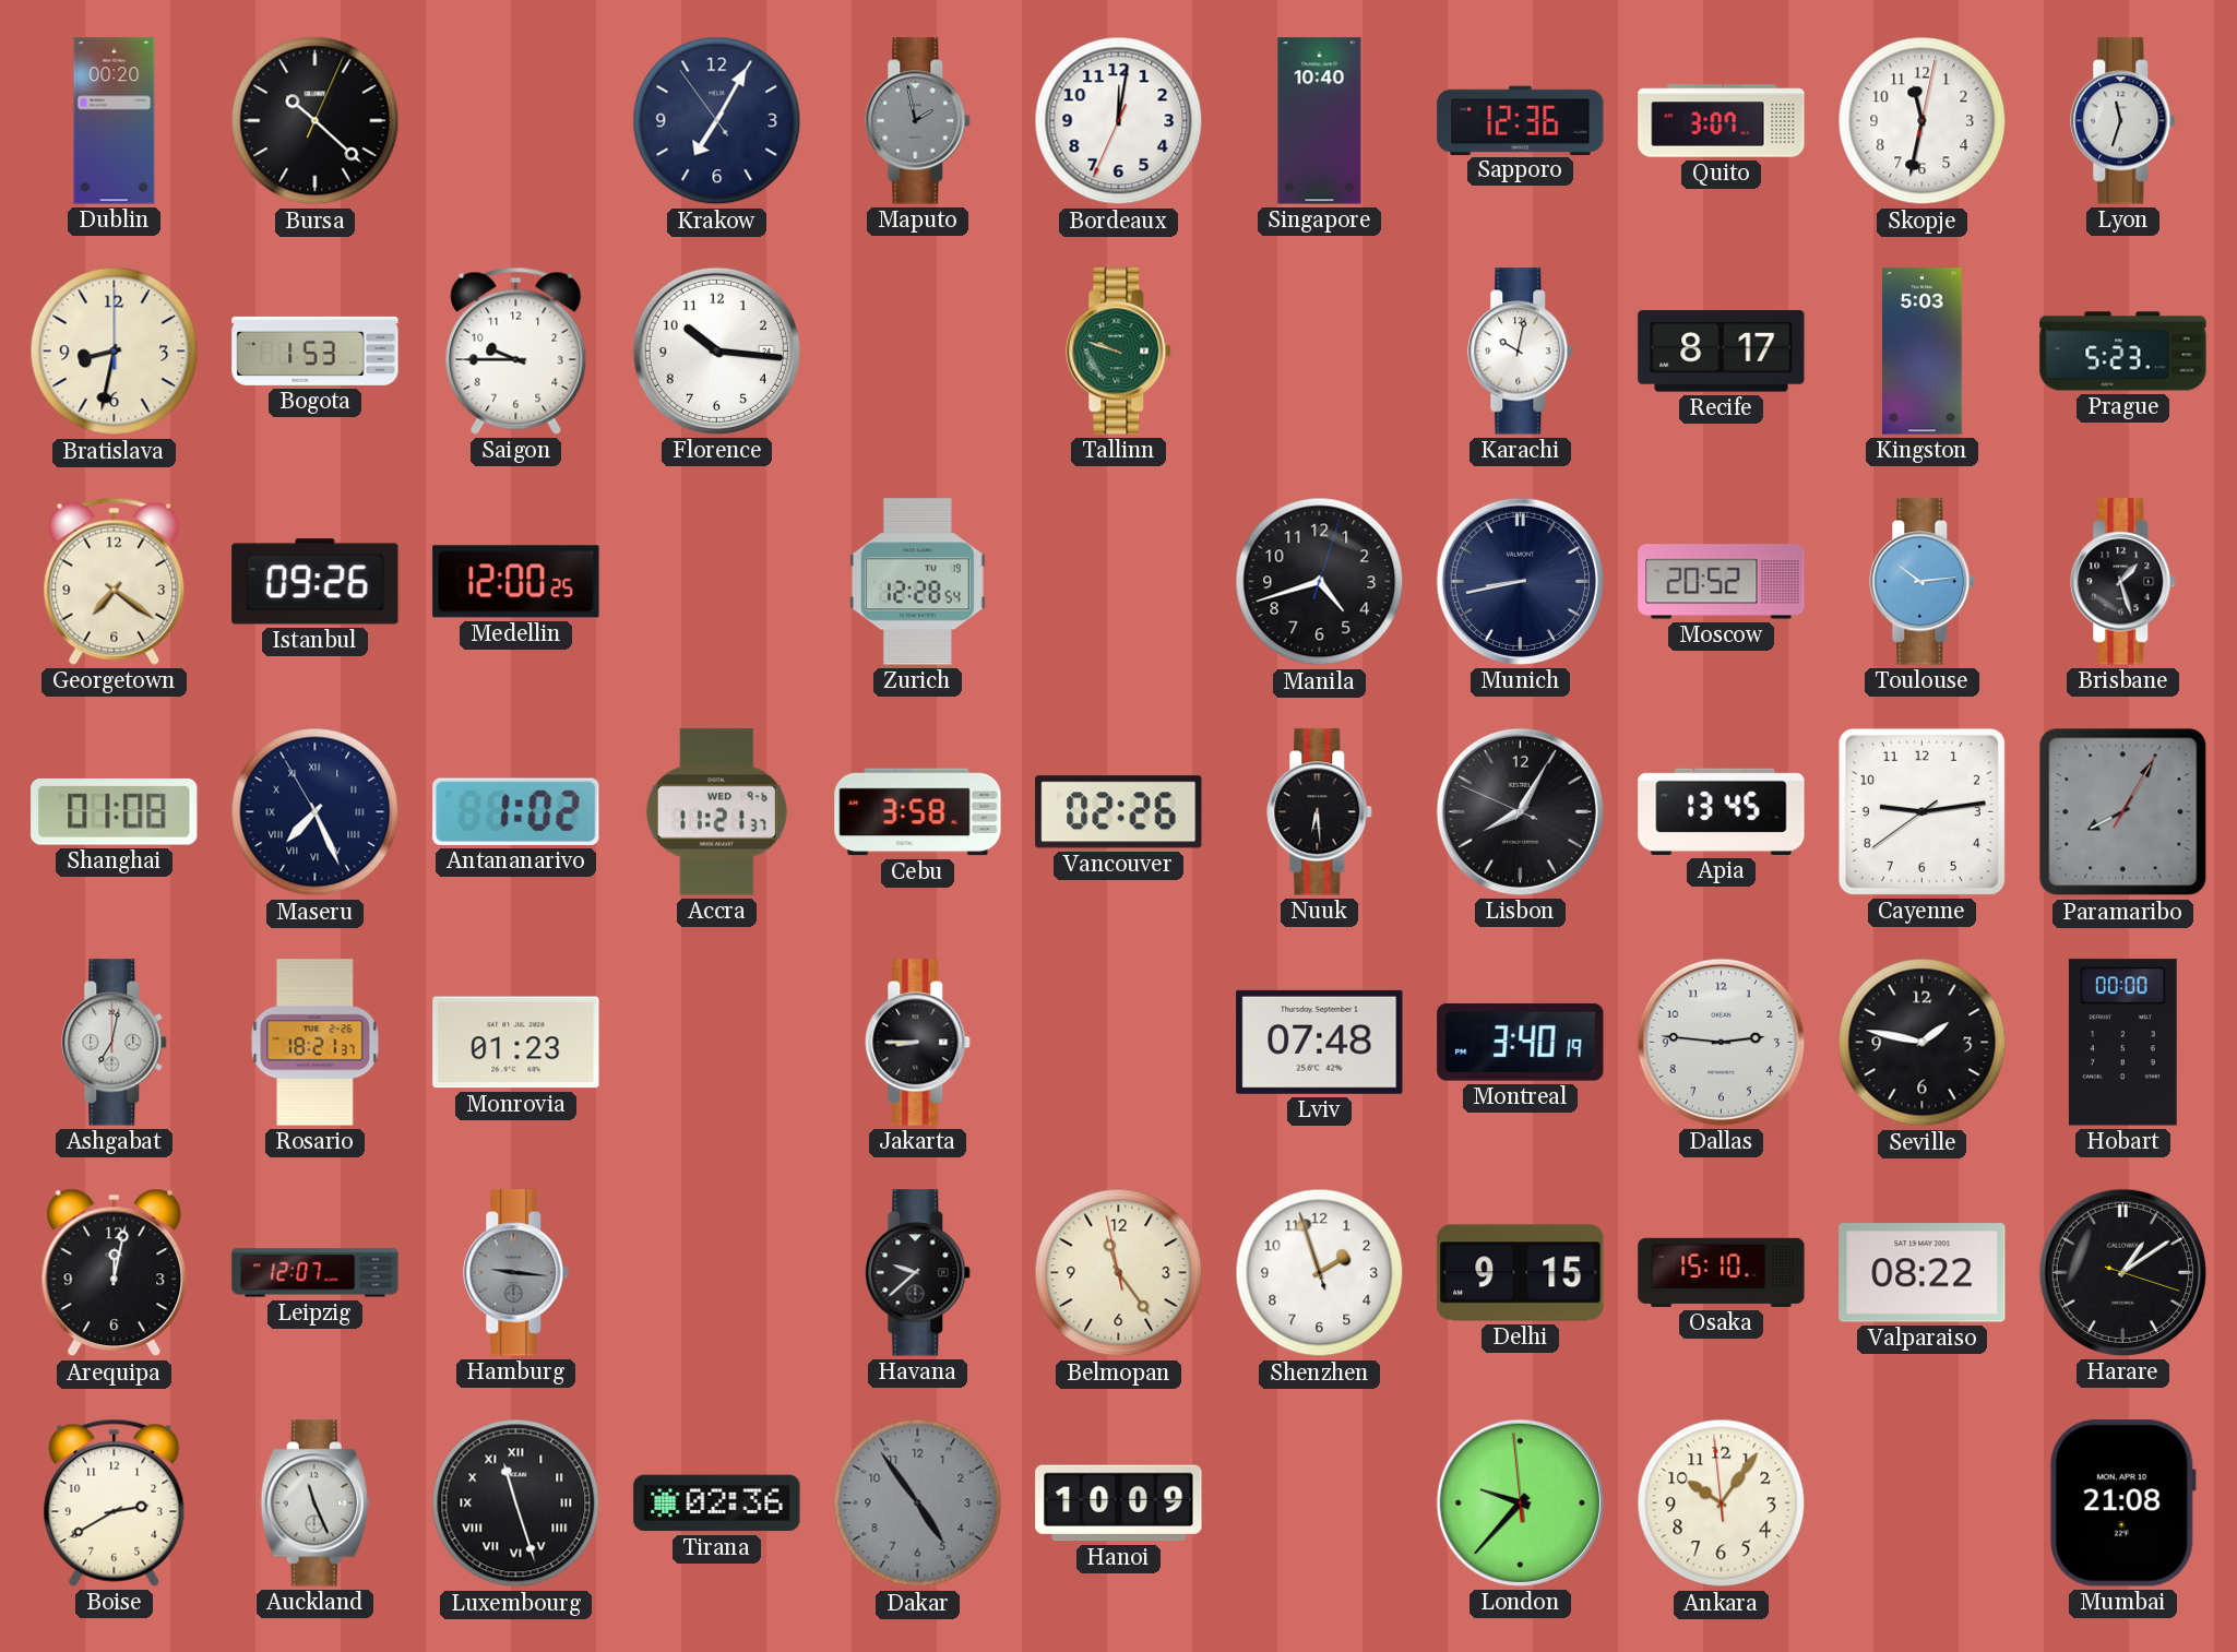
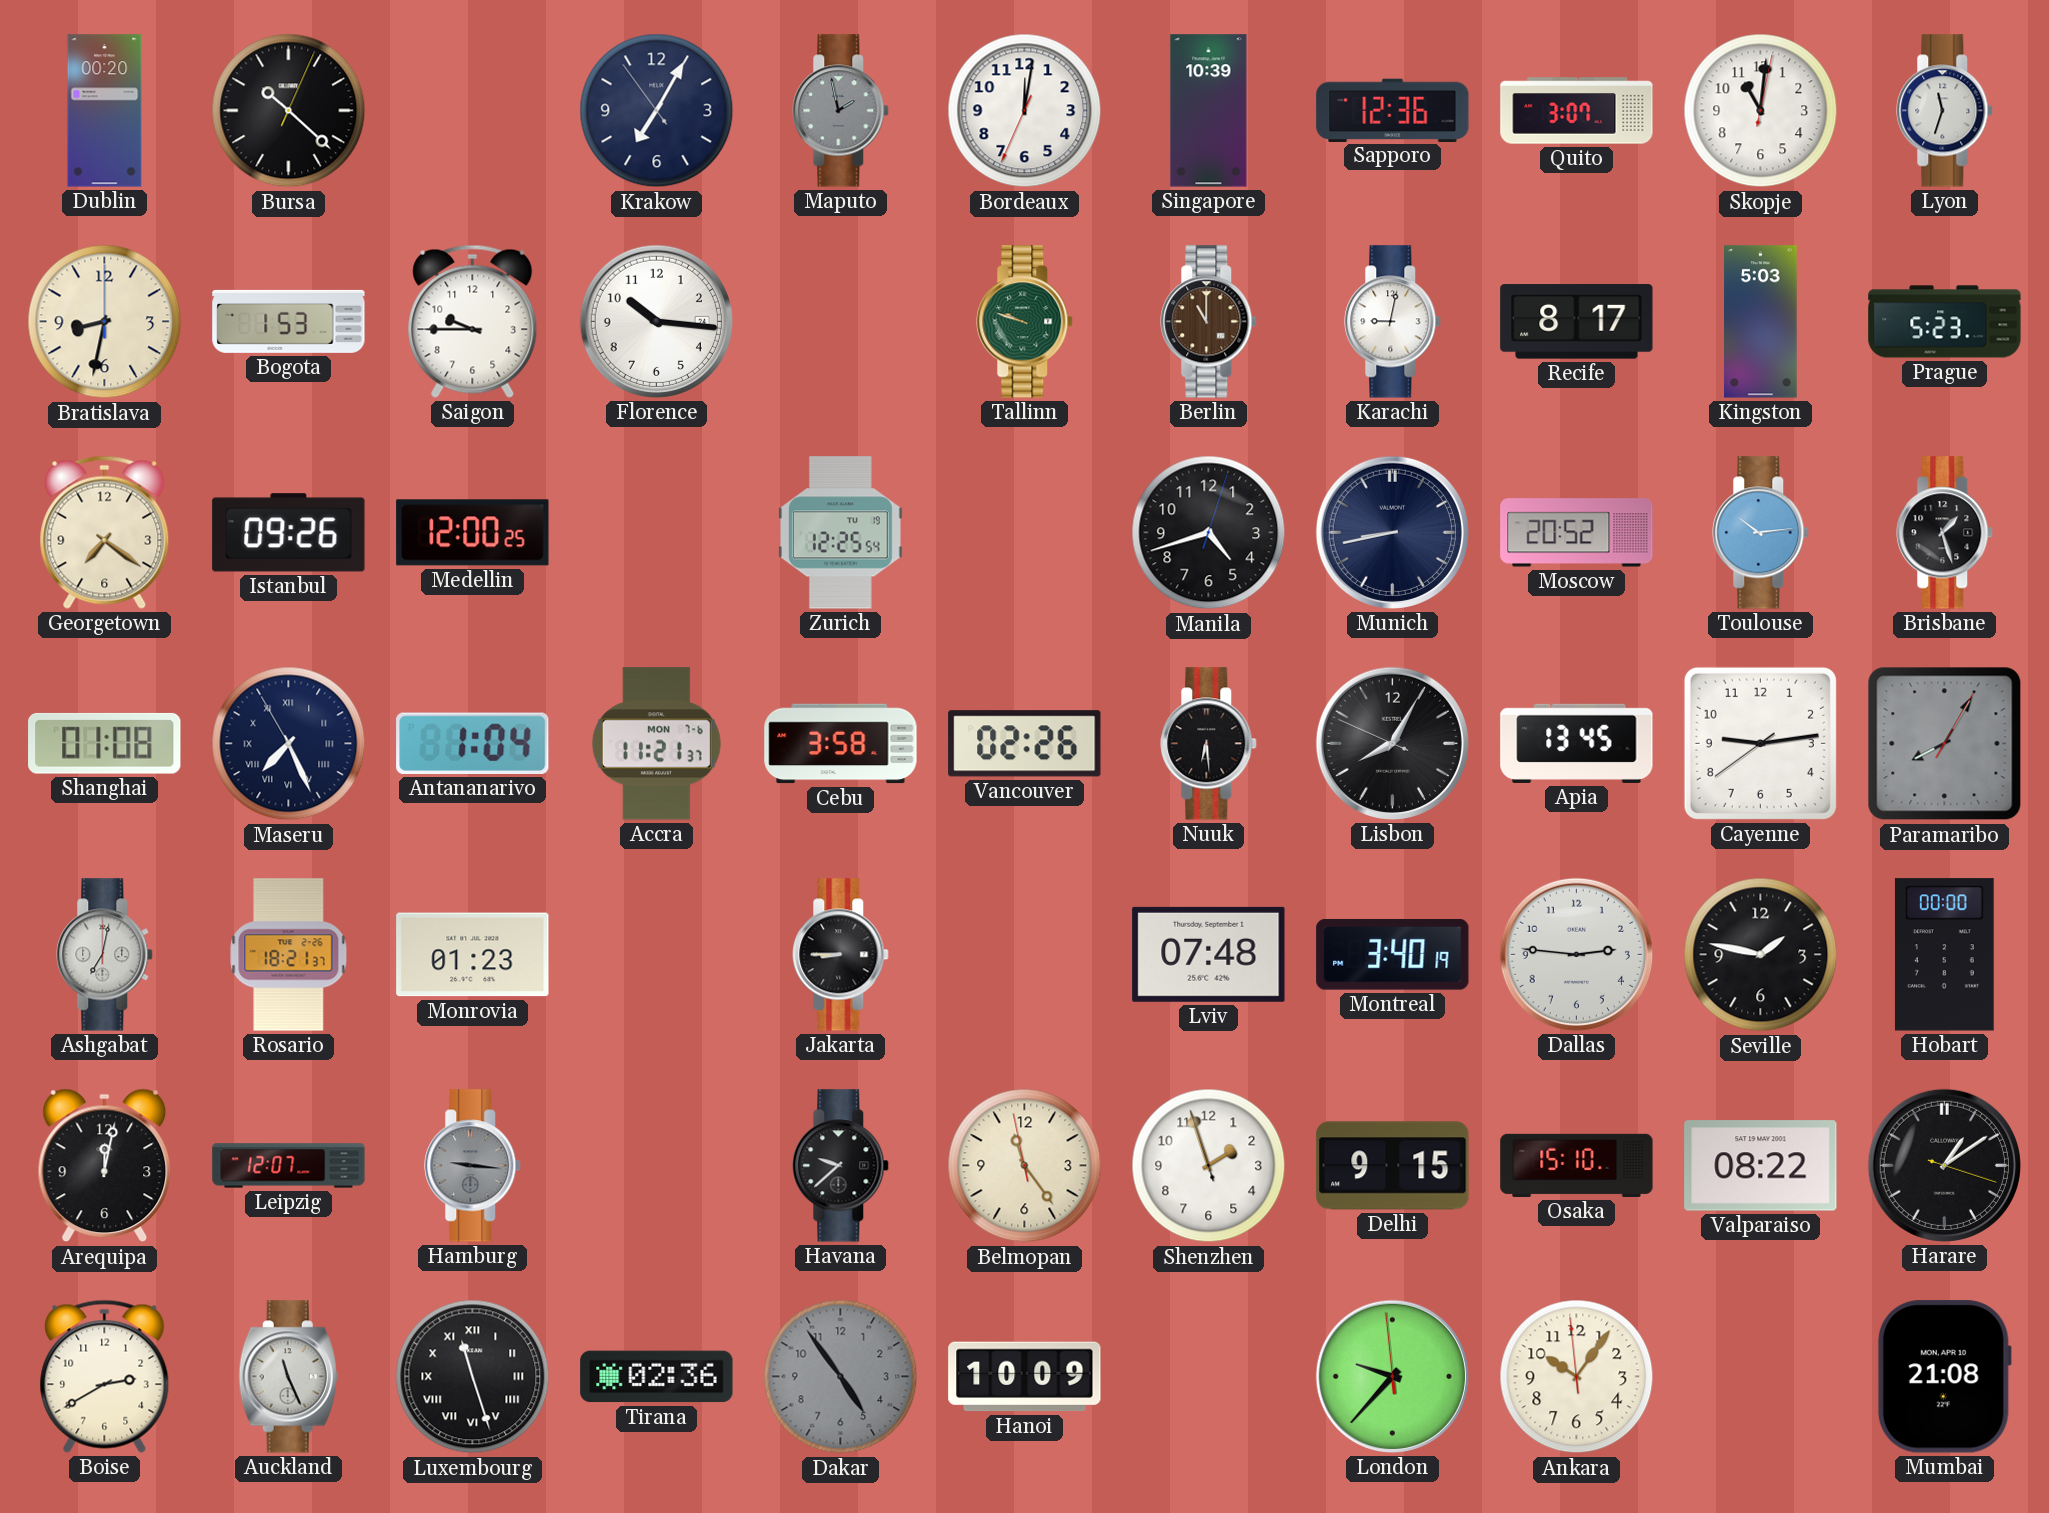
Singapore: 10:40 -> 10:39
Skopje: 11:32 -> 11:01
Berlin: none -> 11:00
Karachi: 10:02 -> 9:02
Zurich: 12:28 -> 12:25
Antananarivo: 1:02 -> 1:04
Accra date: WED 9-6 -> MON 7-6
